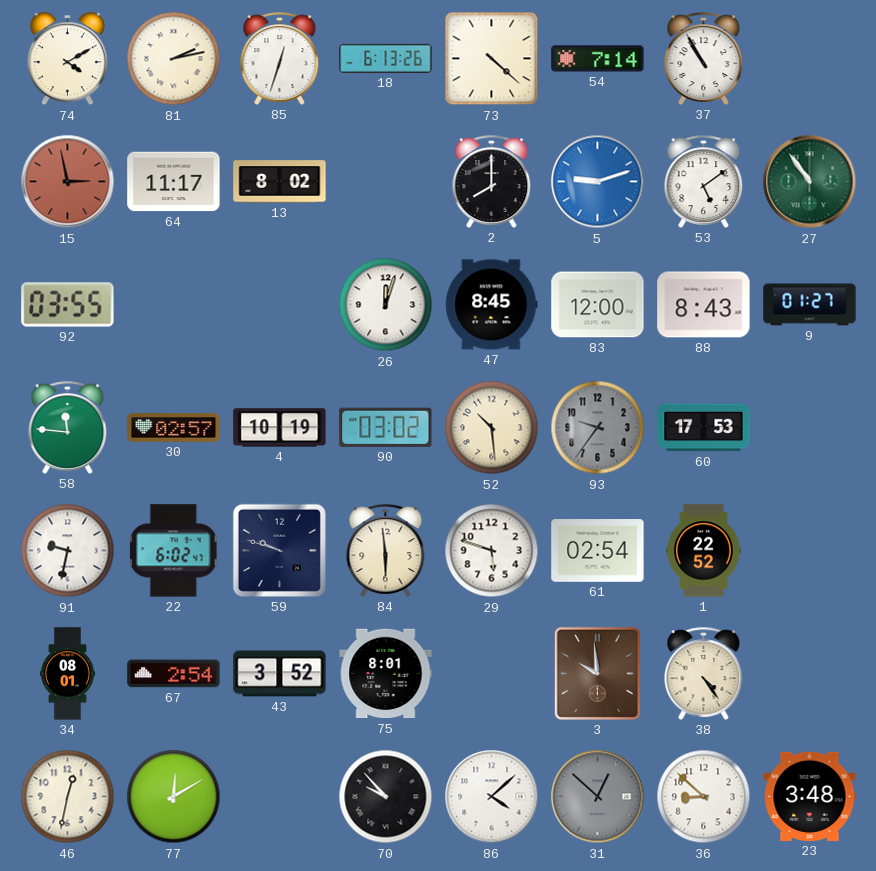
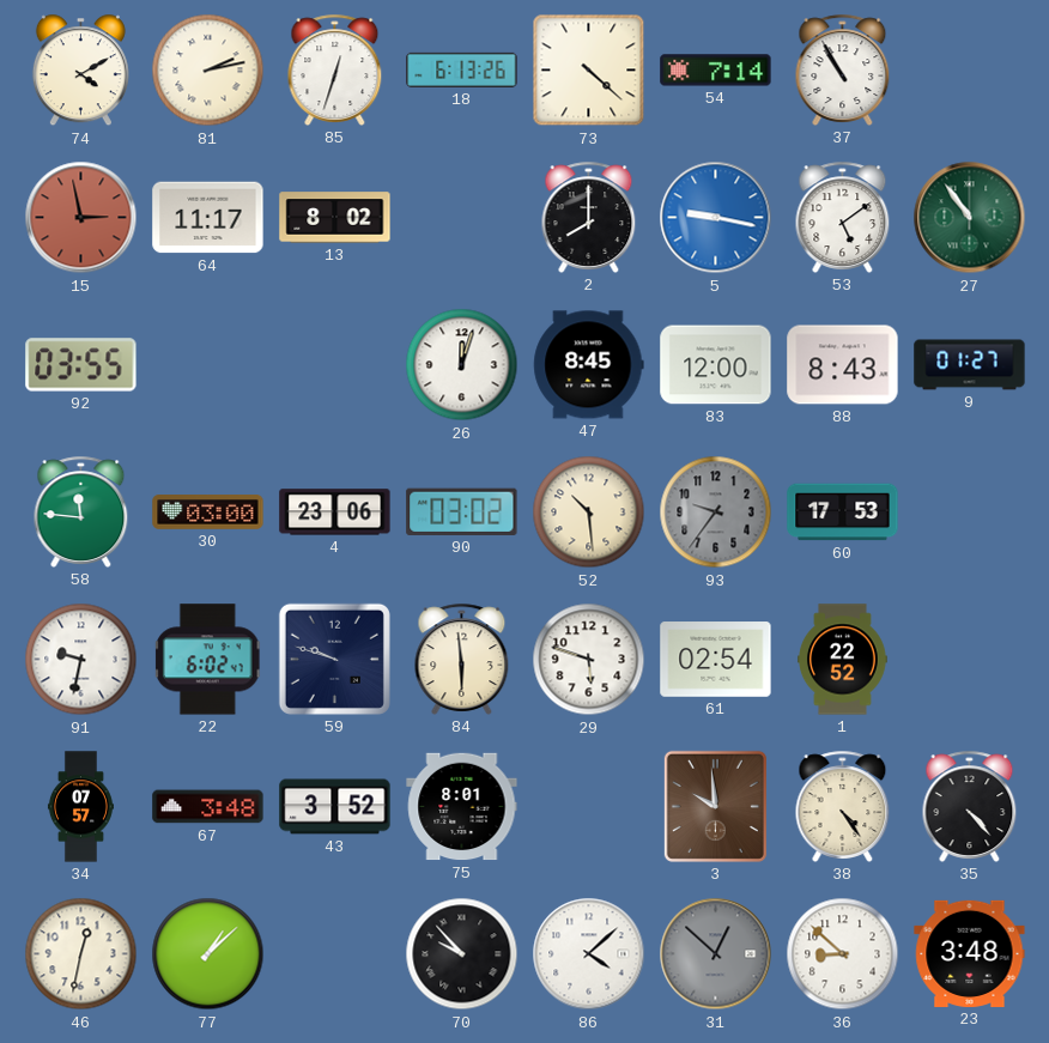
5: 9:12 -> 9:17
30: 02:57 -> 03:00
4: 10:19 -> 23:06
34: 08:01 -> 07:57
67: 2:54 -> 3:48
35: none -> 4:23
77: 12:10 -> 1:08
